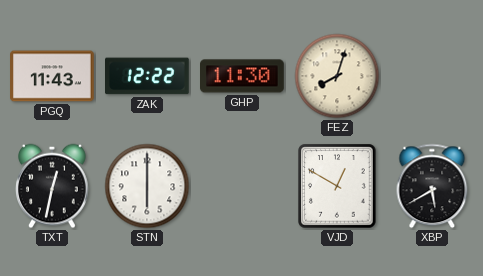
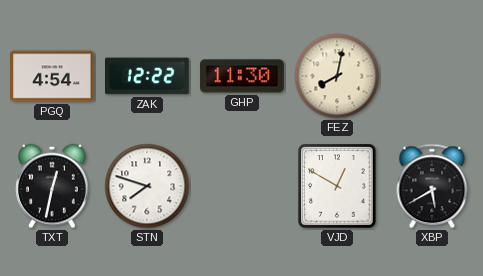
PGQ: 11:43 -> 4:54
FEZ: 8:03 -> 8:02
STN: 6:00 -> 7:48
